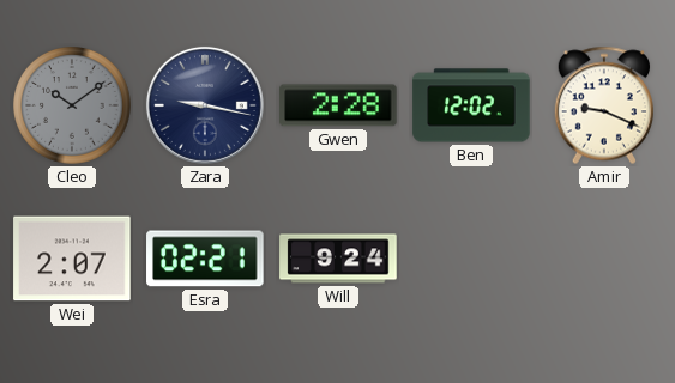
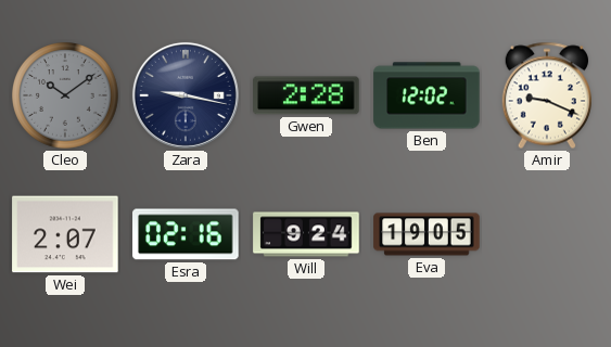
Esra: 02:21 -> 02:16
Eva: none -> 19:05
